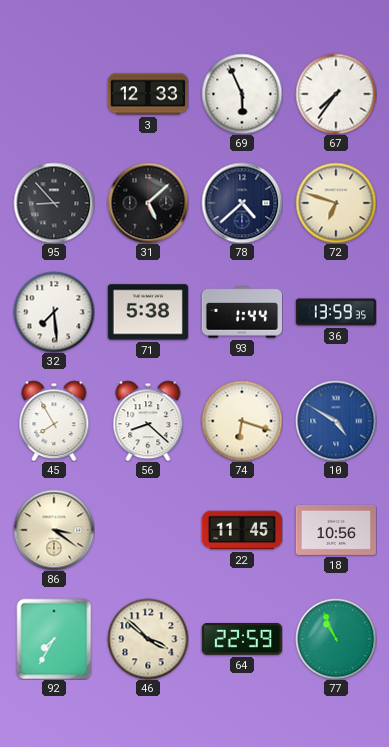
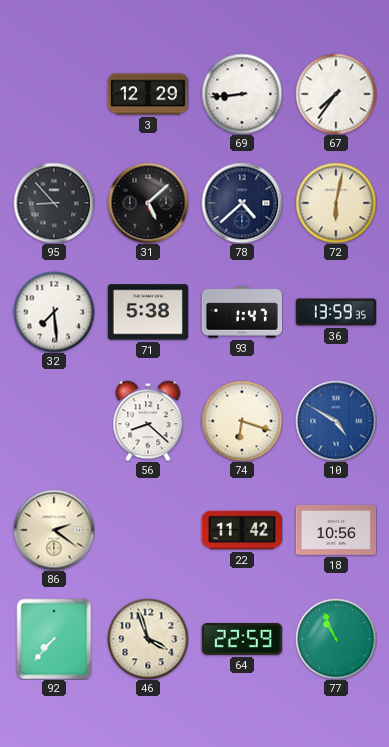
3: 12:33 -> 12:29
69: 5:56 -> 8:44
72: 6:48 -> 6:02
93: 1:44 -> 1:47
45: 7:55 -> none
86: 3:21 -> 2:21
22: 11:45 -> 11:42
92: 7:35 -> 7:37
46: 3:52 -> 3:57
